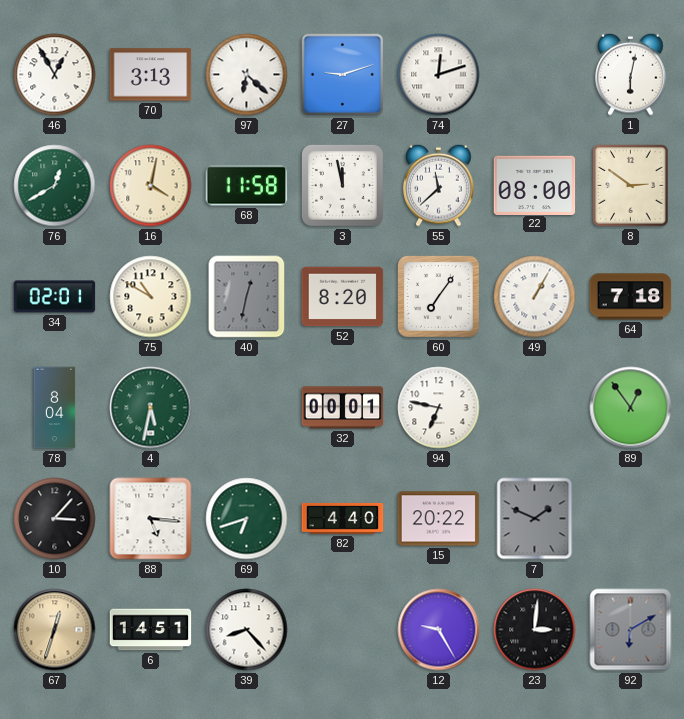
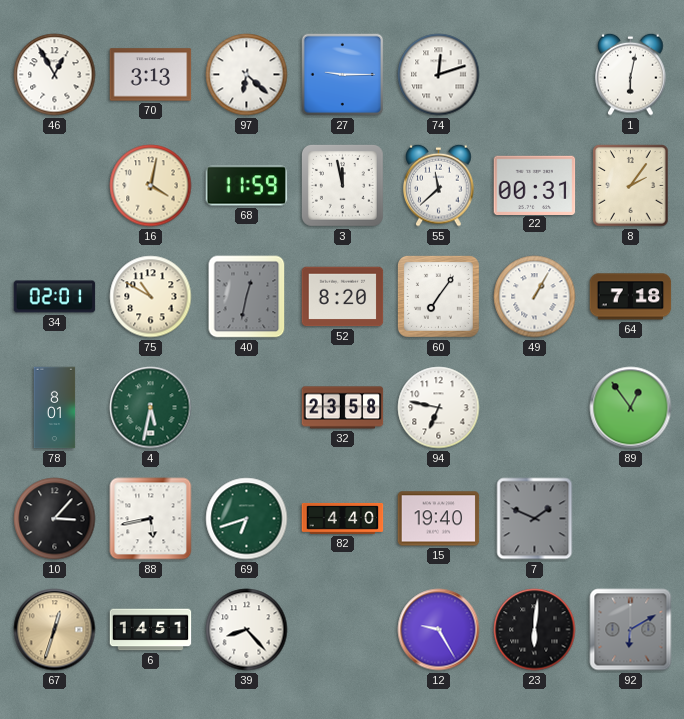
27: 9:12 -> 9:15
76: 12:40 -> none
68: 11:58 -> 11:59
22: 08:00 -> 00:31
8: 2:51 -> 2:06
78: 8:04 -> 8:01
32: 00:01 -> 23:58
88: 5:16 -> 5:43
15: 20:22 -> 19:40
23: 3:01 -> 6:01
